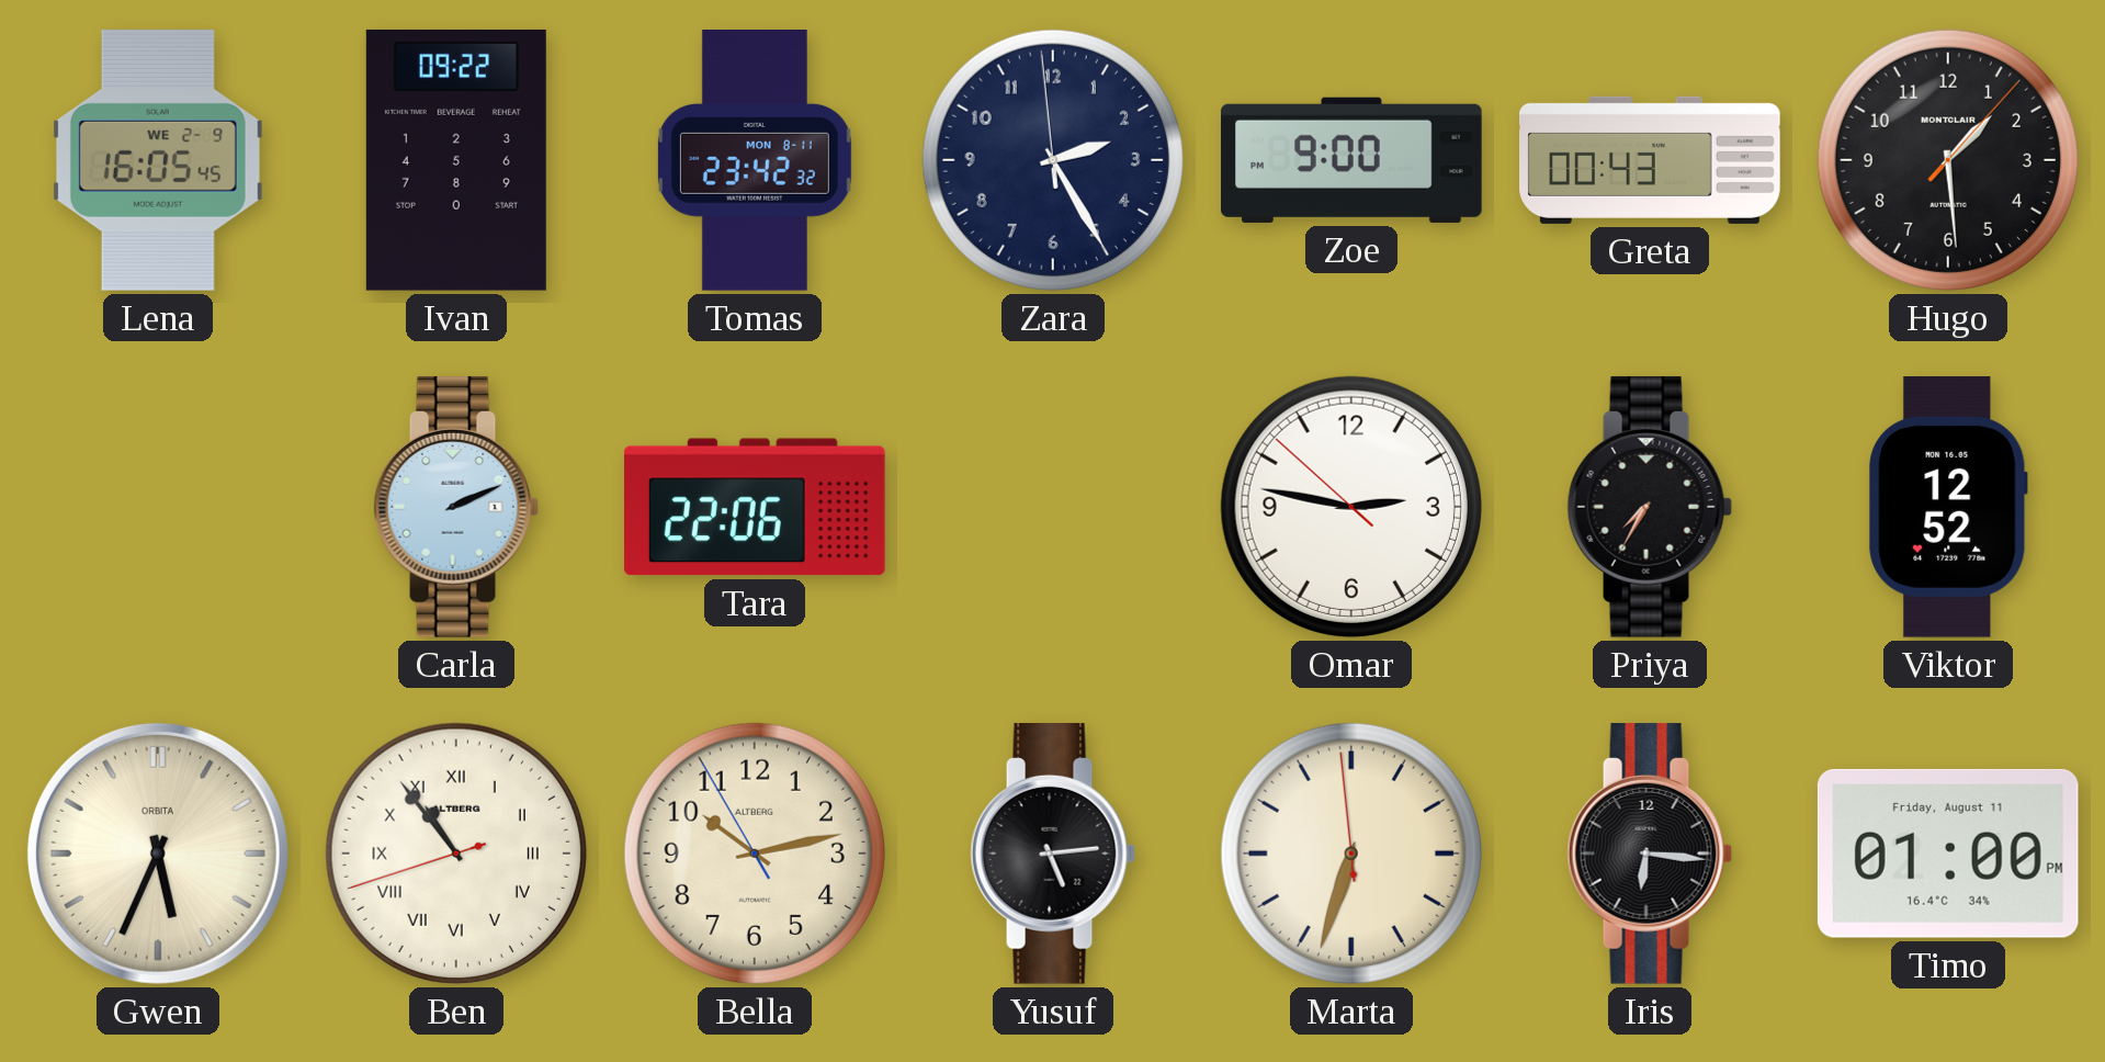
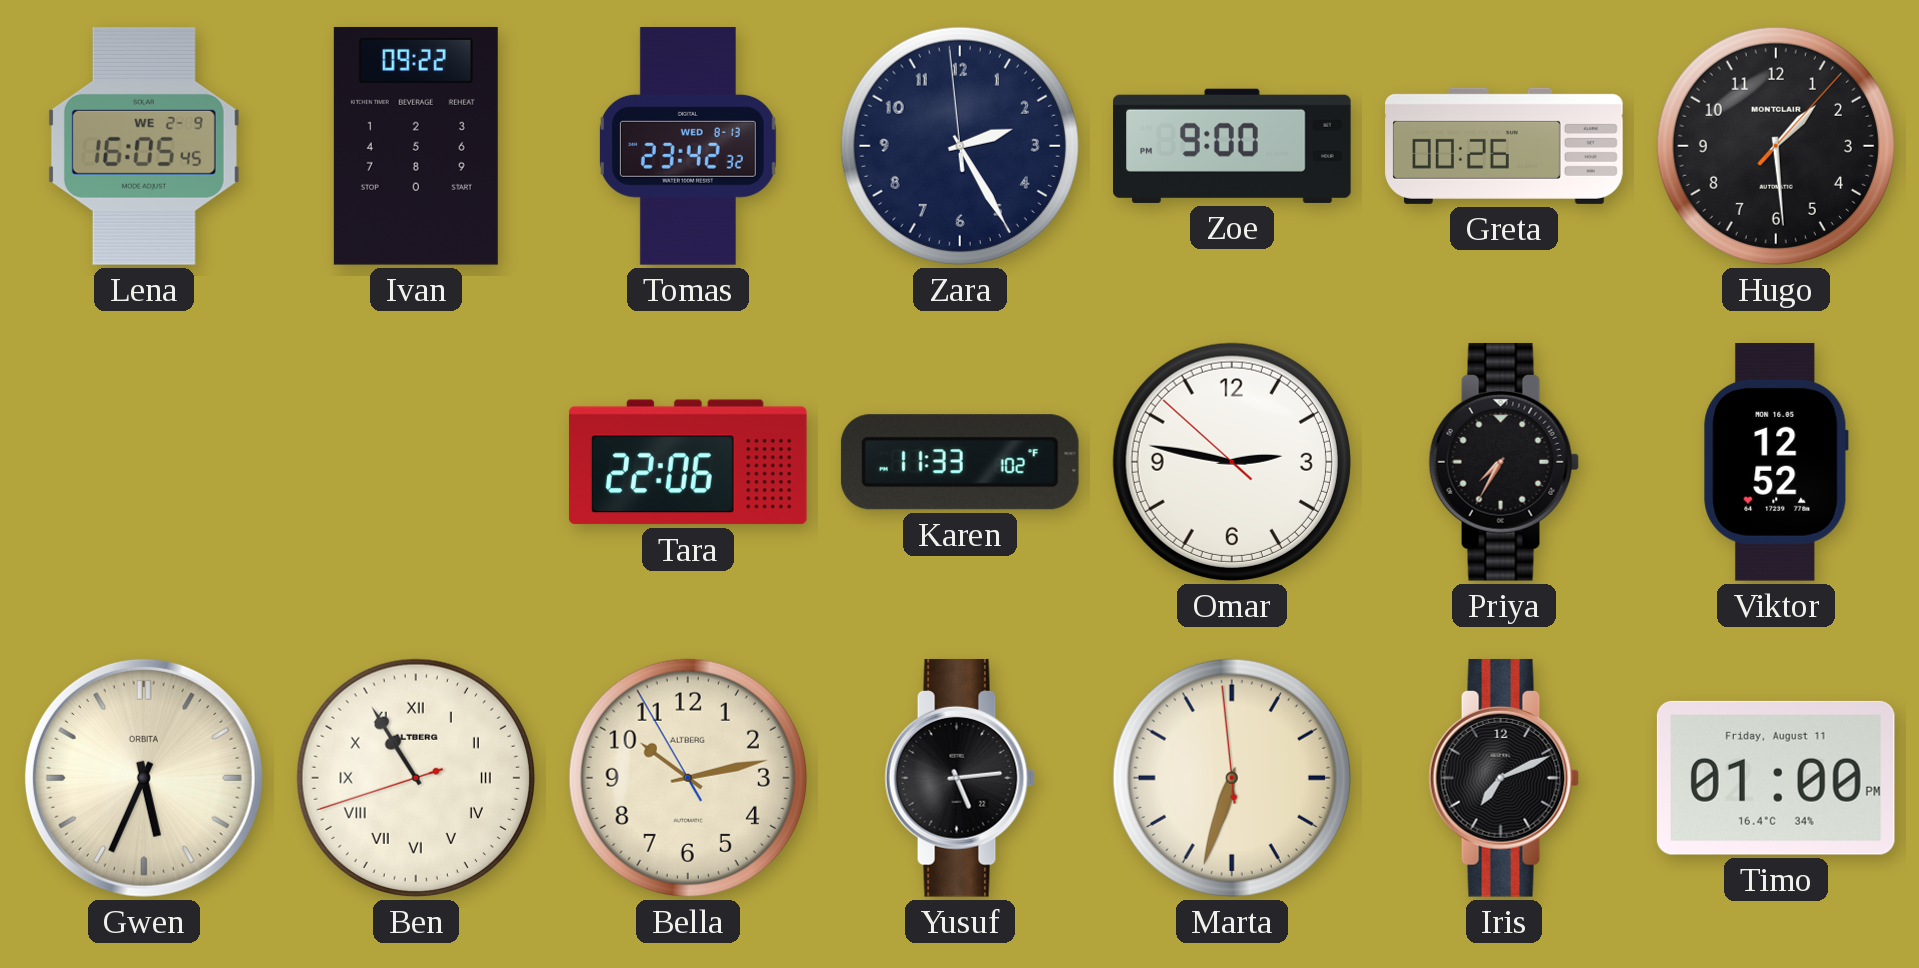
Tomas date: MON 8-11 -> WED 8-13
Greta: 00:43 -> 00:26
Carla: 2:11 -> none
Karen: none -> 11:33
Ben: 10:53 -> 10:54
Iris: 6:16 -> 7:11
